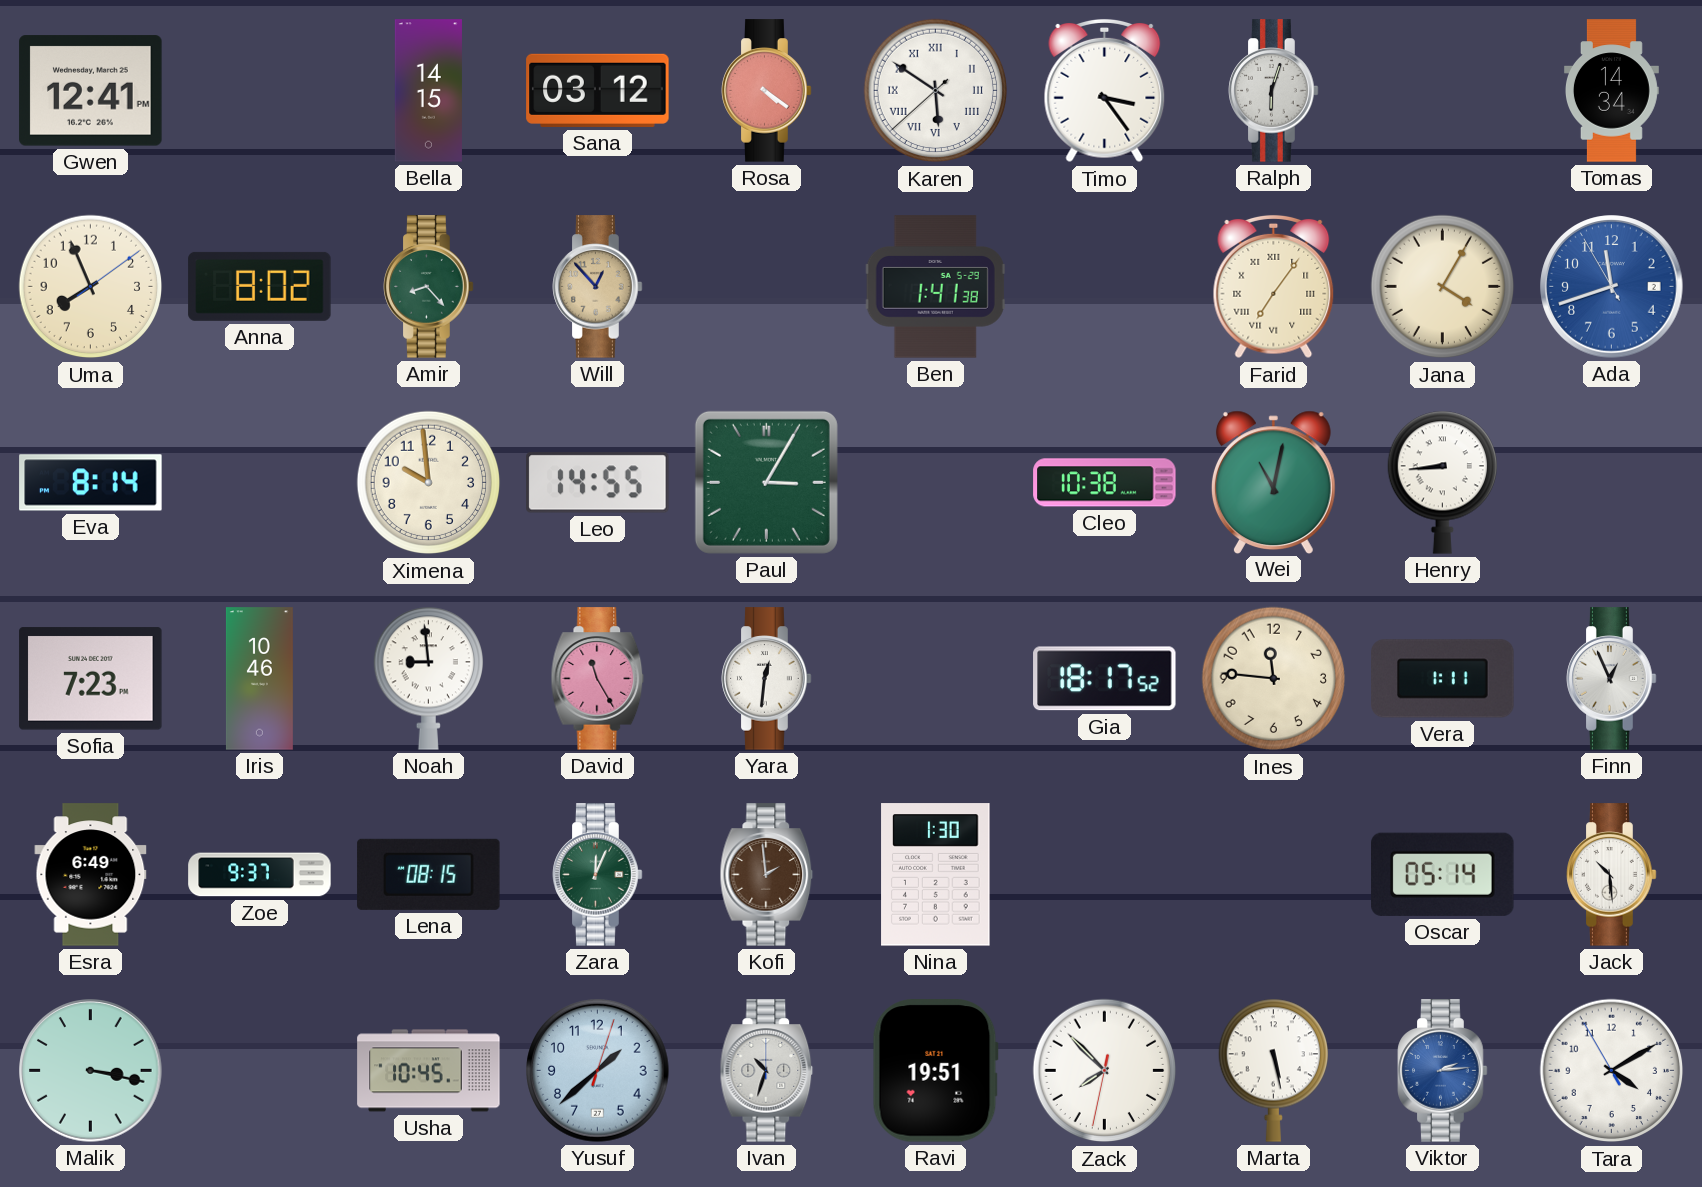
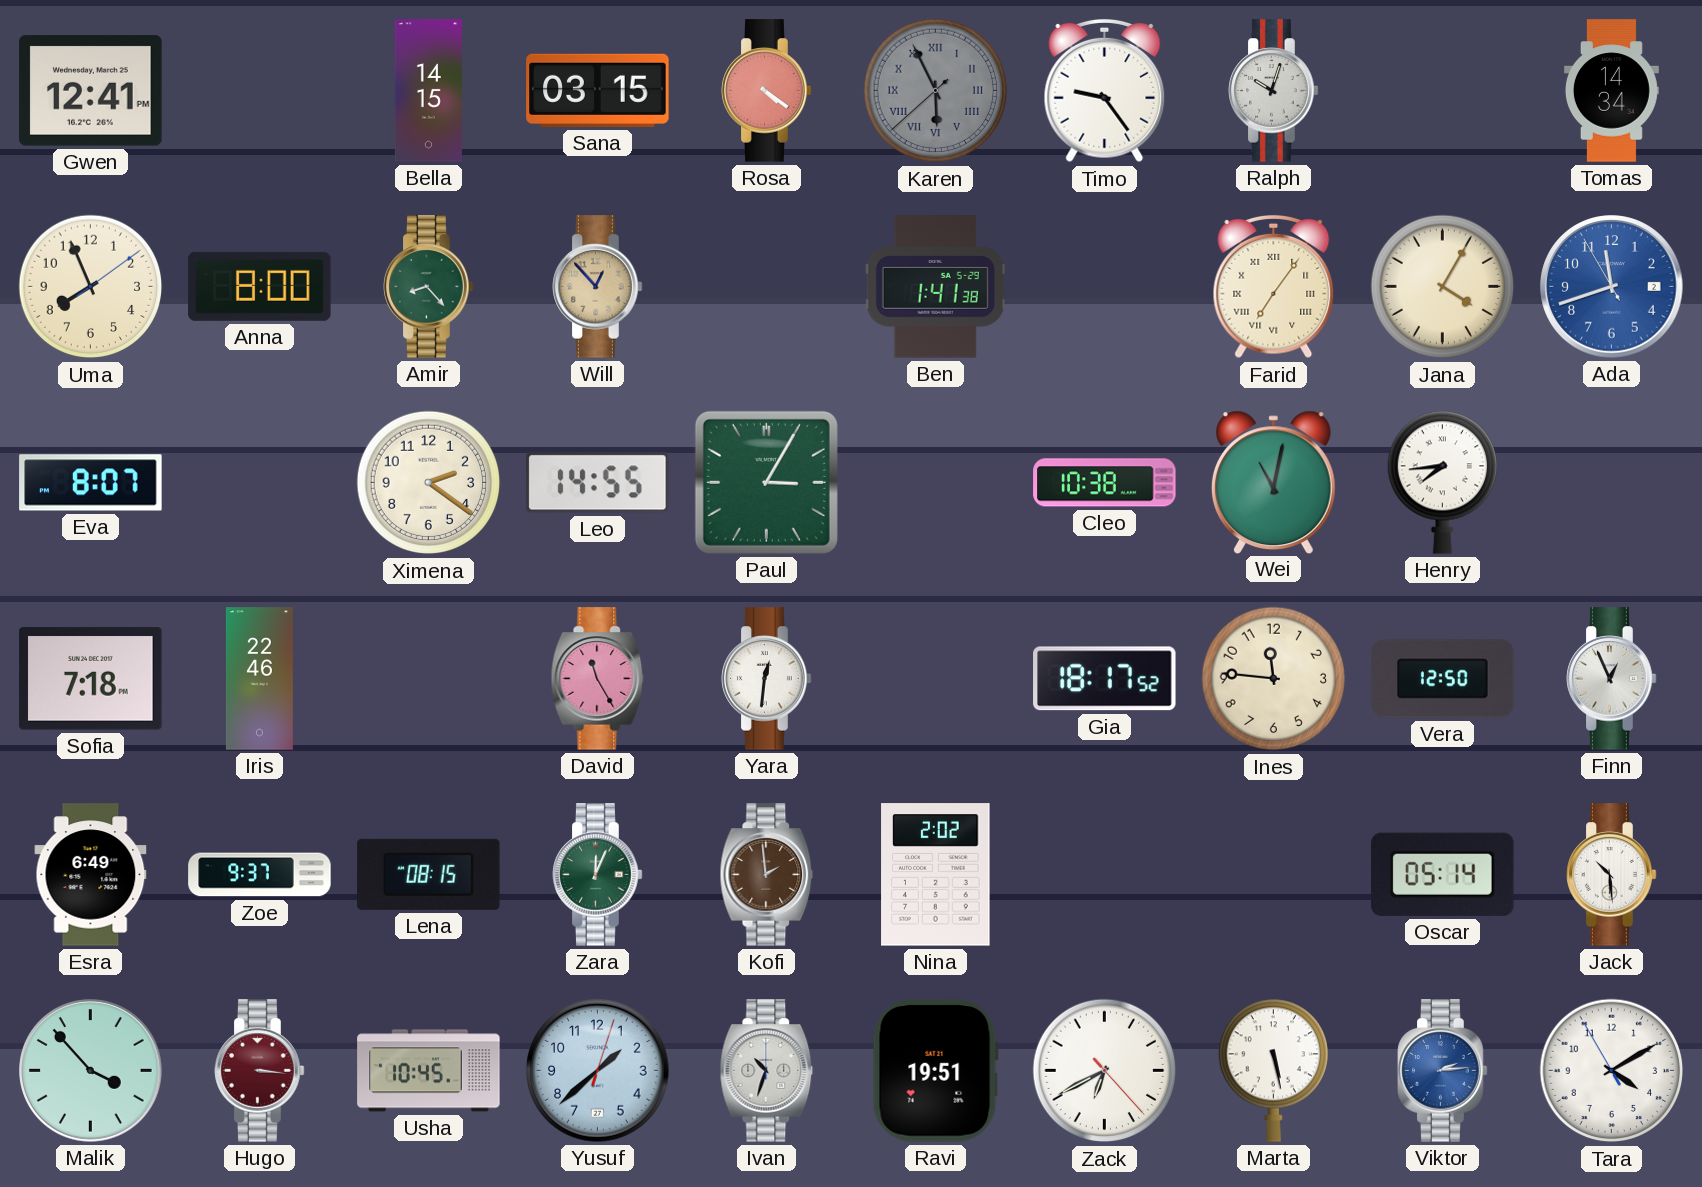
Sana: 03:12 -> 03:15
Karen: 5:50 -> 5:55
Karen dial: white -> grey
Timo: 3:24 -> 9:24
Ralph: 6:03 -> 10:03
Anna: 8:02 -> 8:00
Eva: 8:14 -> 8:07
Ximena: 9:59 -> 2:21
Henry: 8:44 -> 7:44
Sofia: 7:23 -> 7:18
Iris: 10:46 -> 22:46
Noah: 8:59 -> none
Vera: 1:11 -> 12:50
Nina: 1:30 -> 2:02
Malik: 3:17 -> 3:53
Hugo: none -> 3:16
Zack: 7:52 -> 6:40
